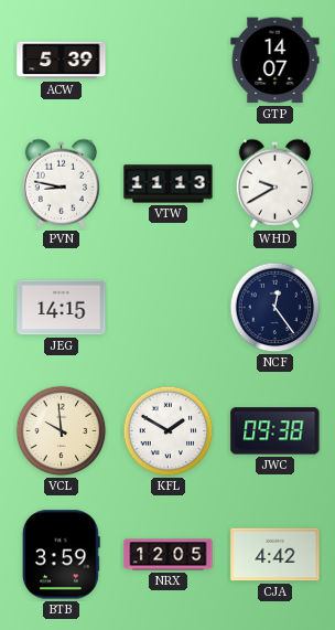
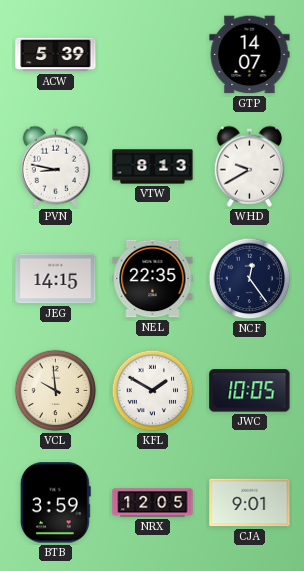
VTW: 11:13 -> 8:13
NEL: none -> 22:35
JWC: 09:38 -> 10:05
CJA: 4:42 -> 9:01
